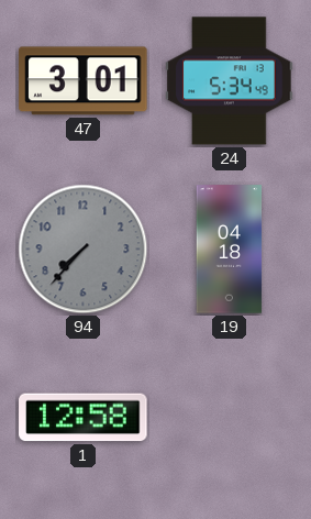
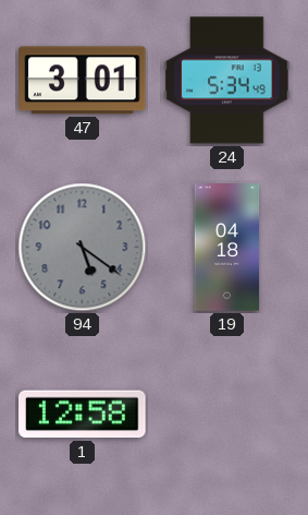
94: 7:37 -> 5:21
